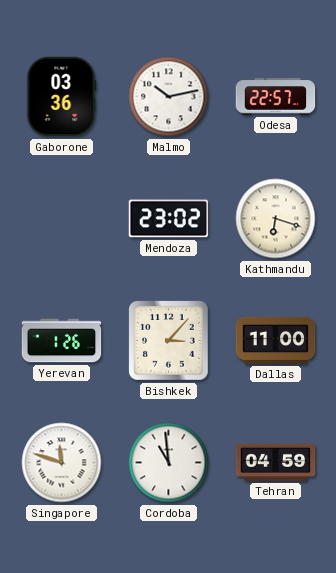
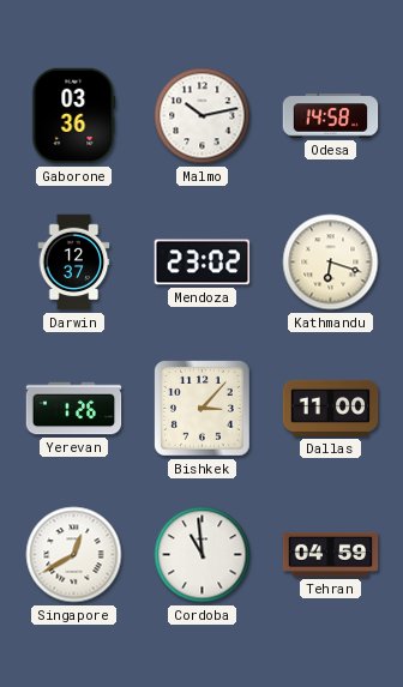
Odesa: 22:57 -> 14:58
Darwin: none -> 12:37
Singapore: 11:48 -> 12:40
